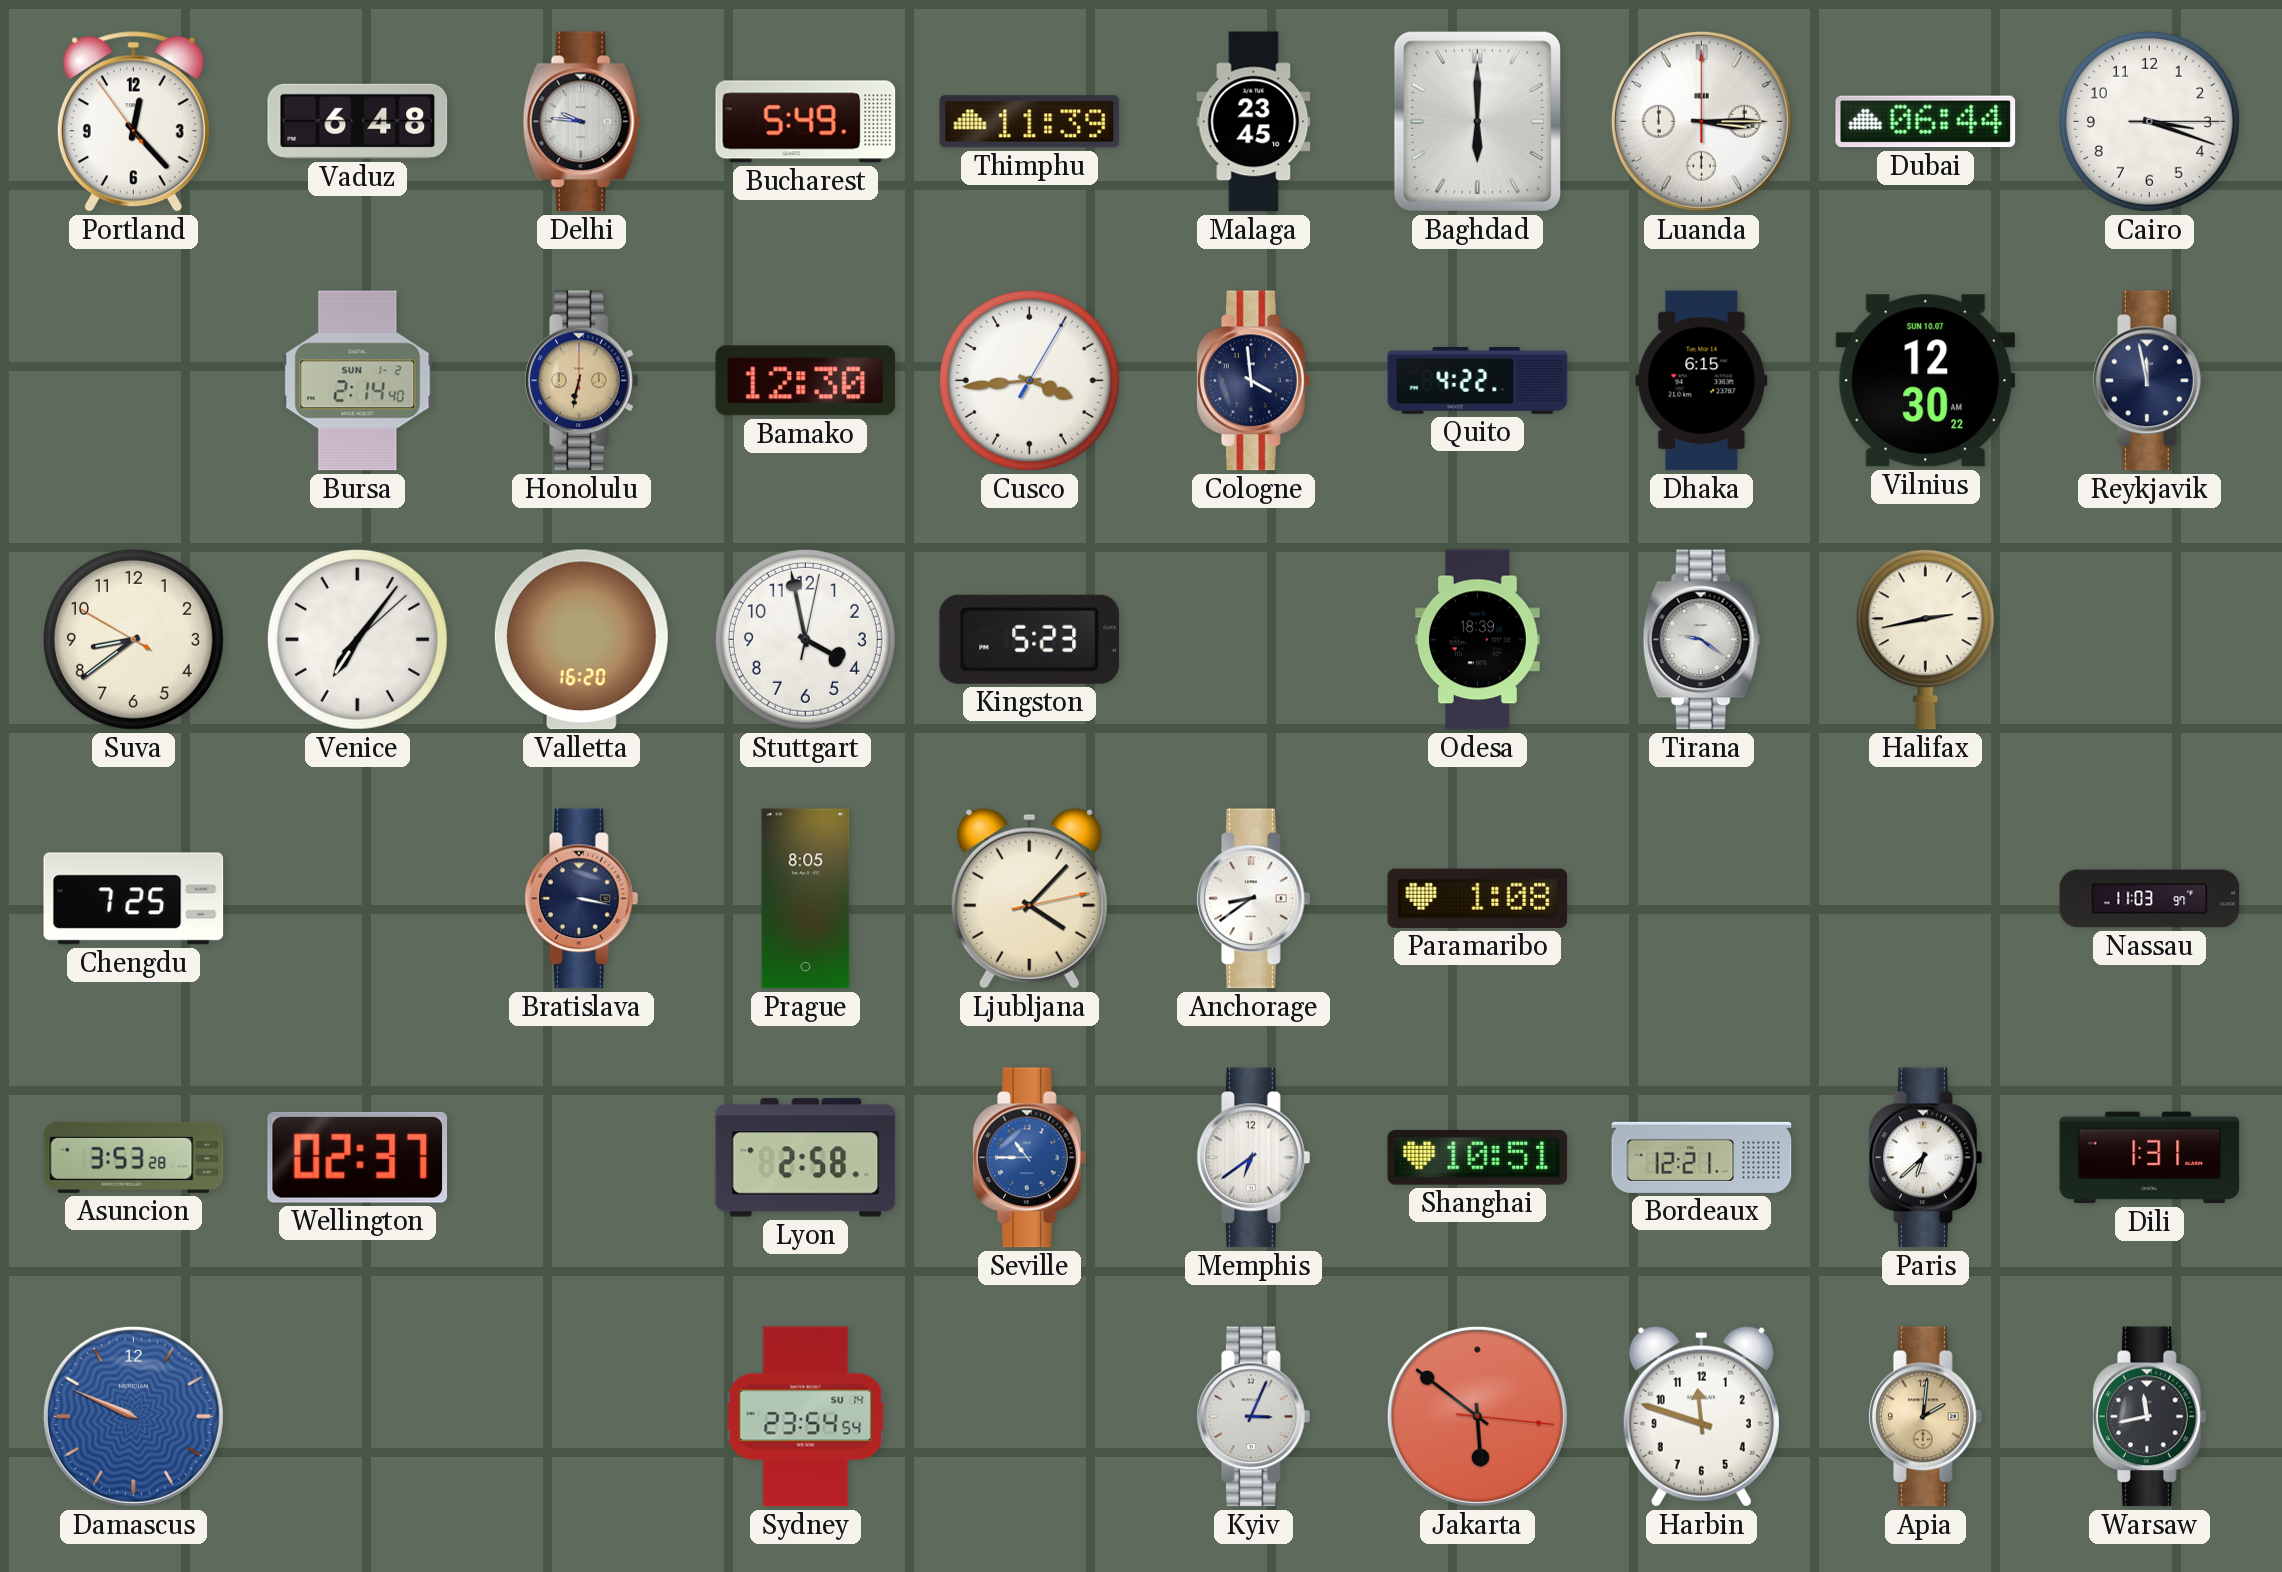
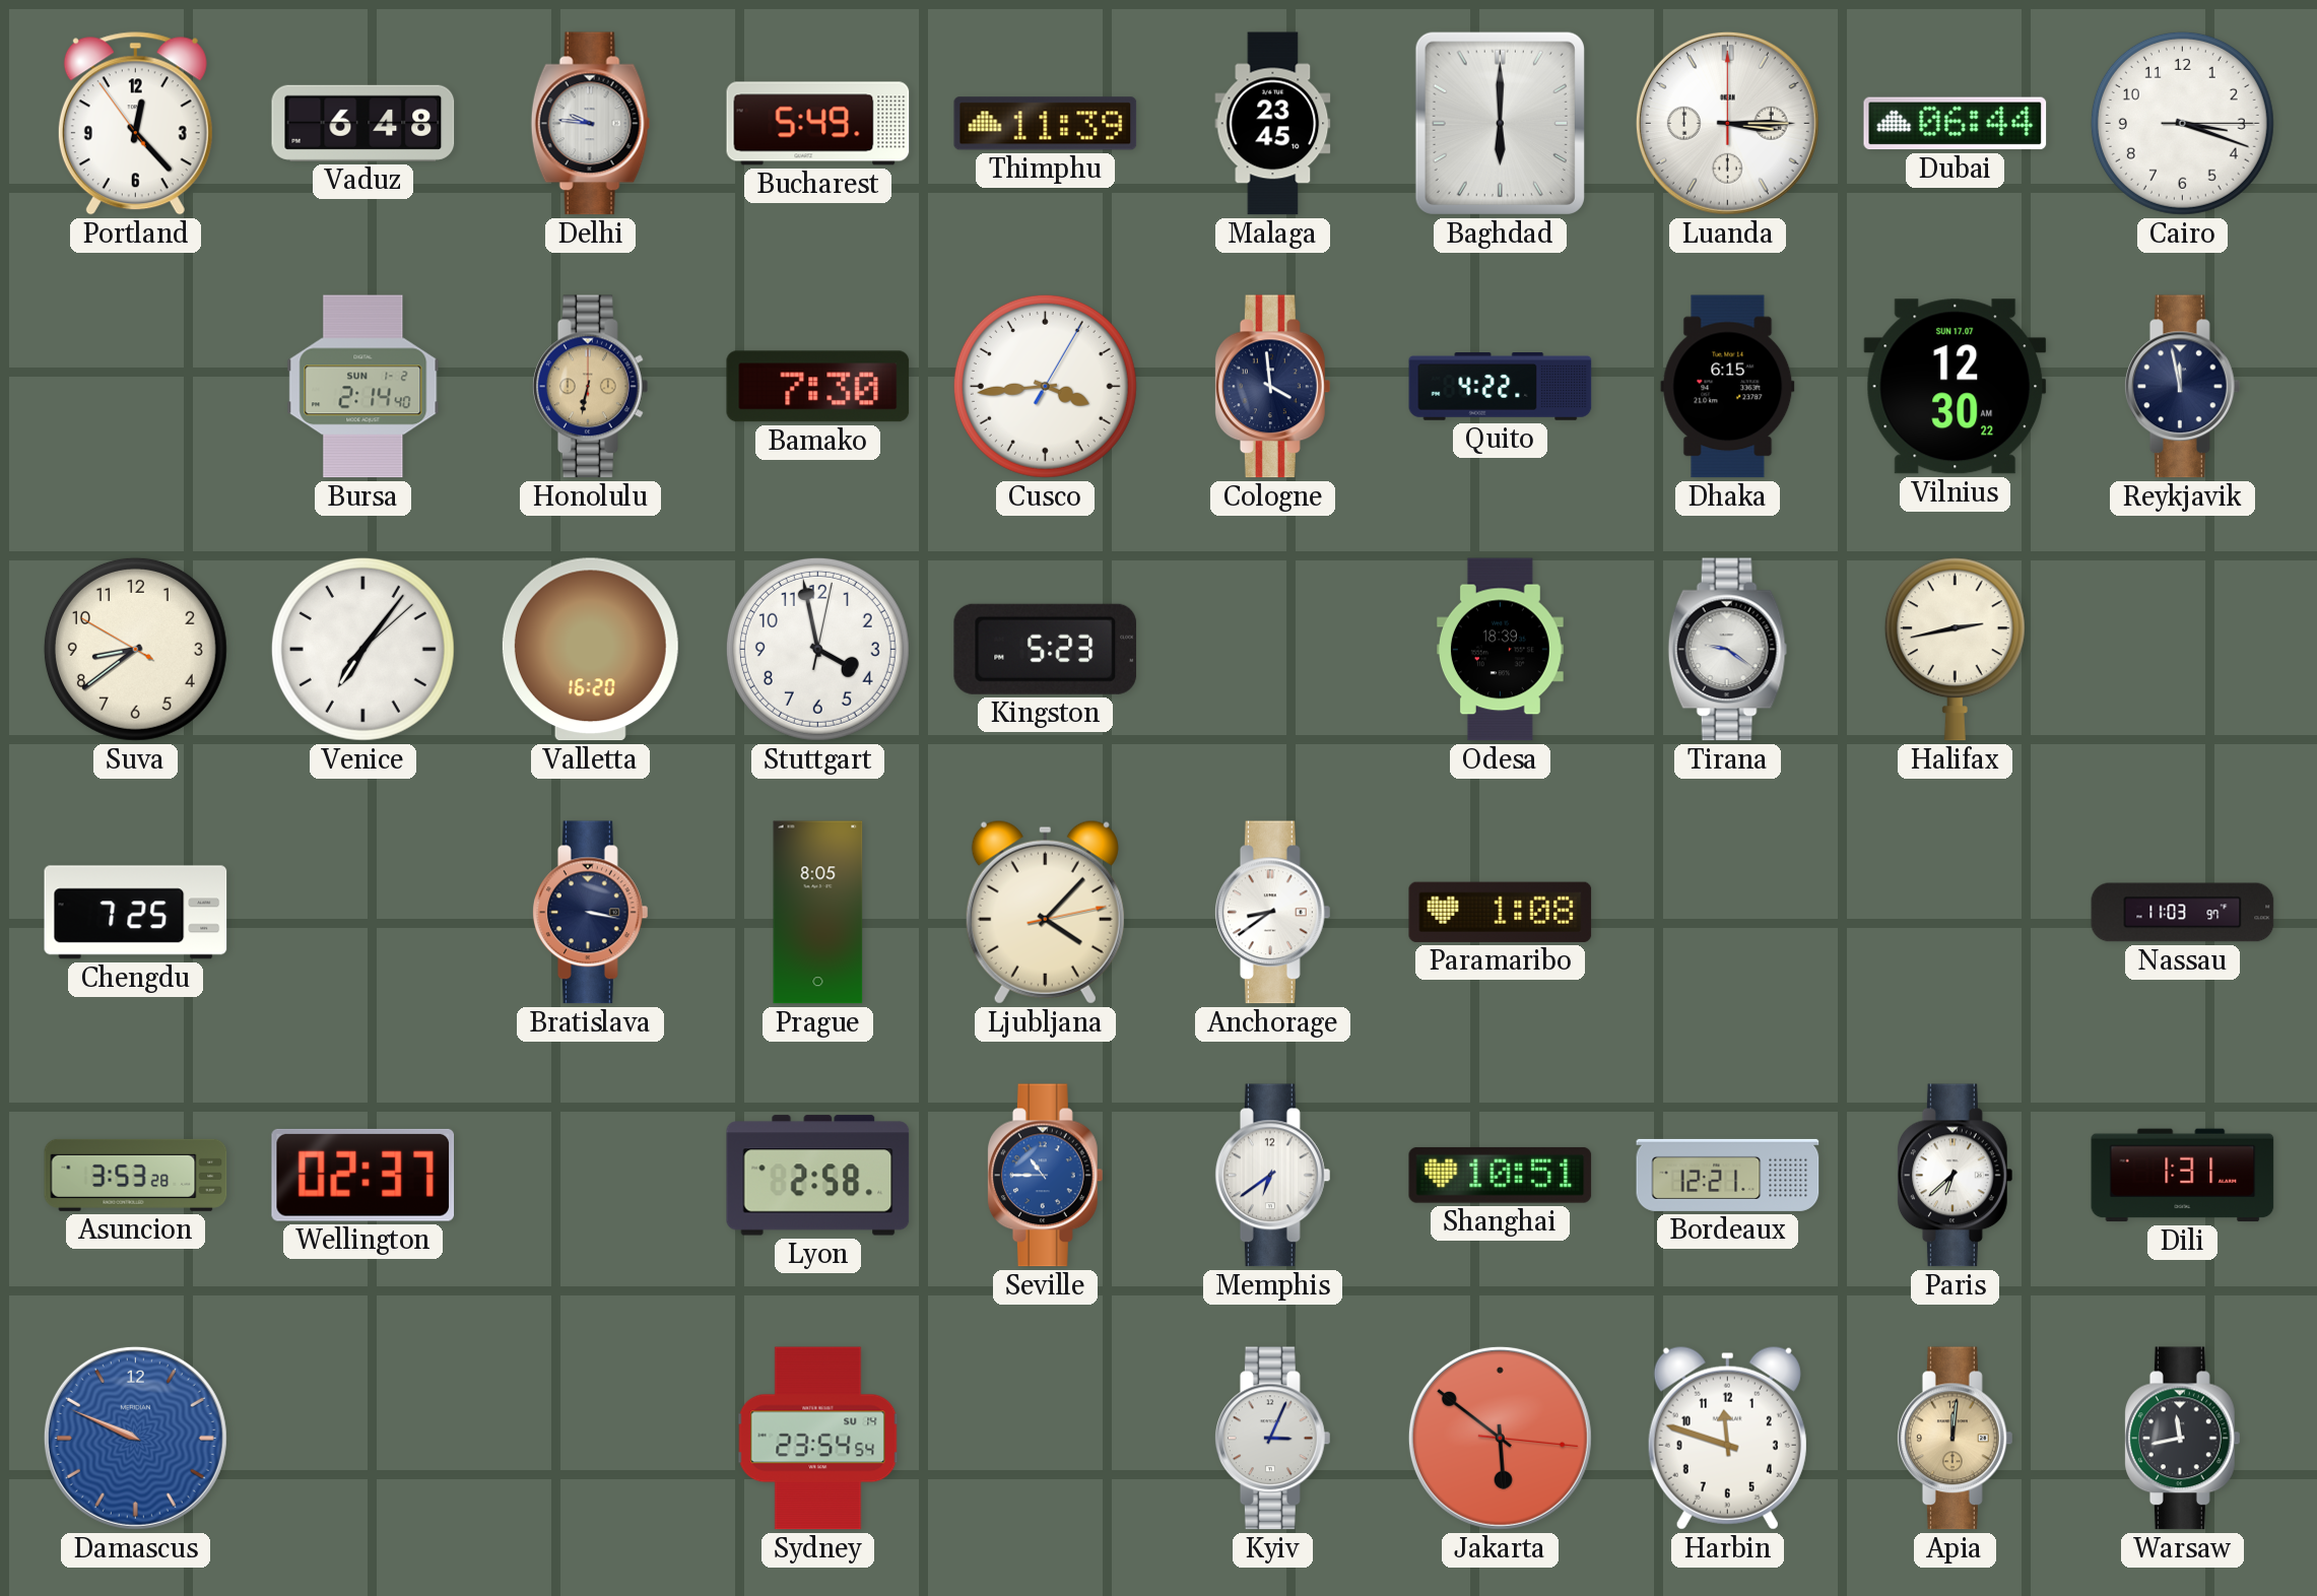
Bamako: 12:30 -> 7:30
Vilnius date: SUN 10.07 -> SUN 17.07
Apia: 2:01 -> 12:01
